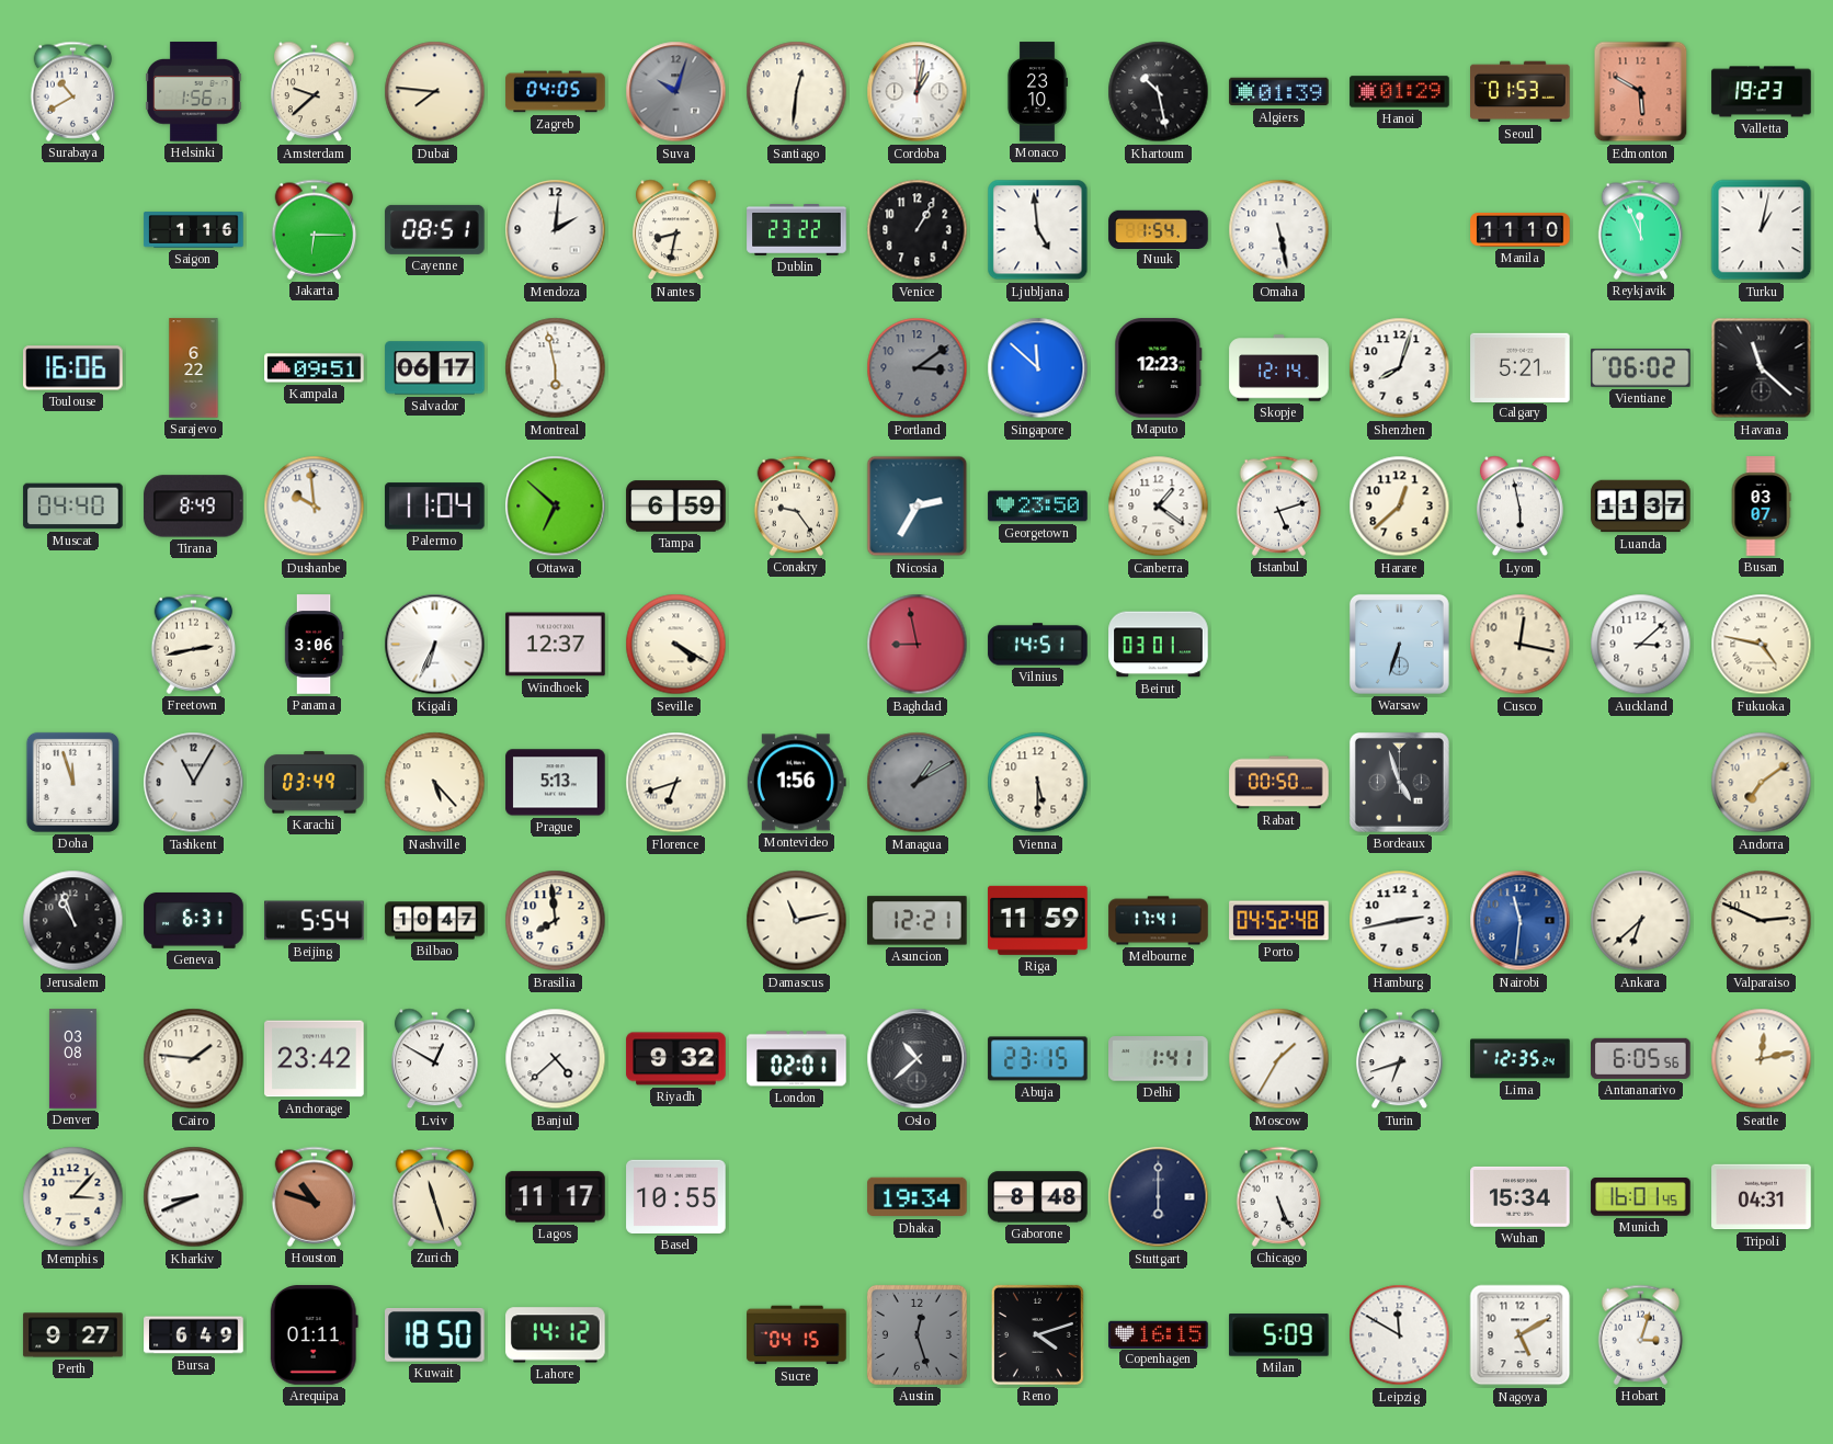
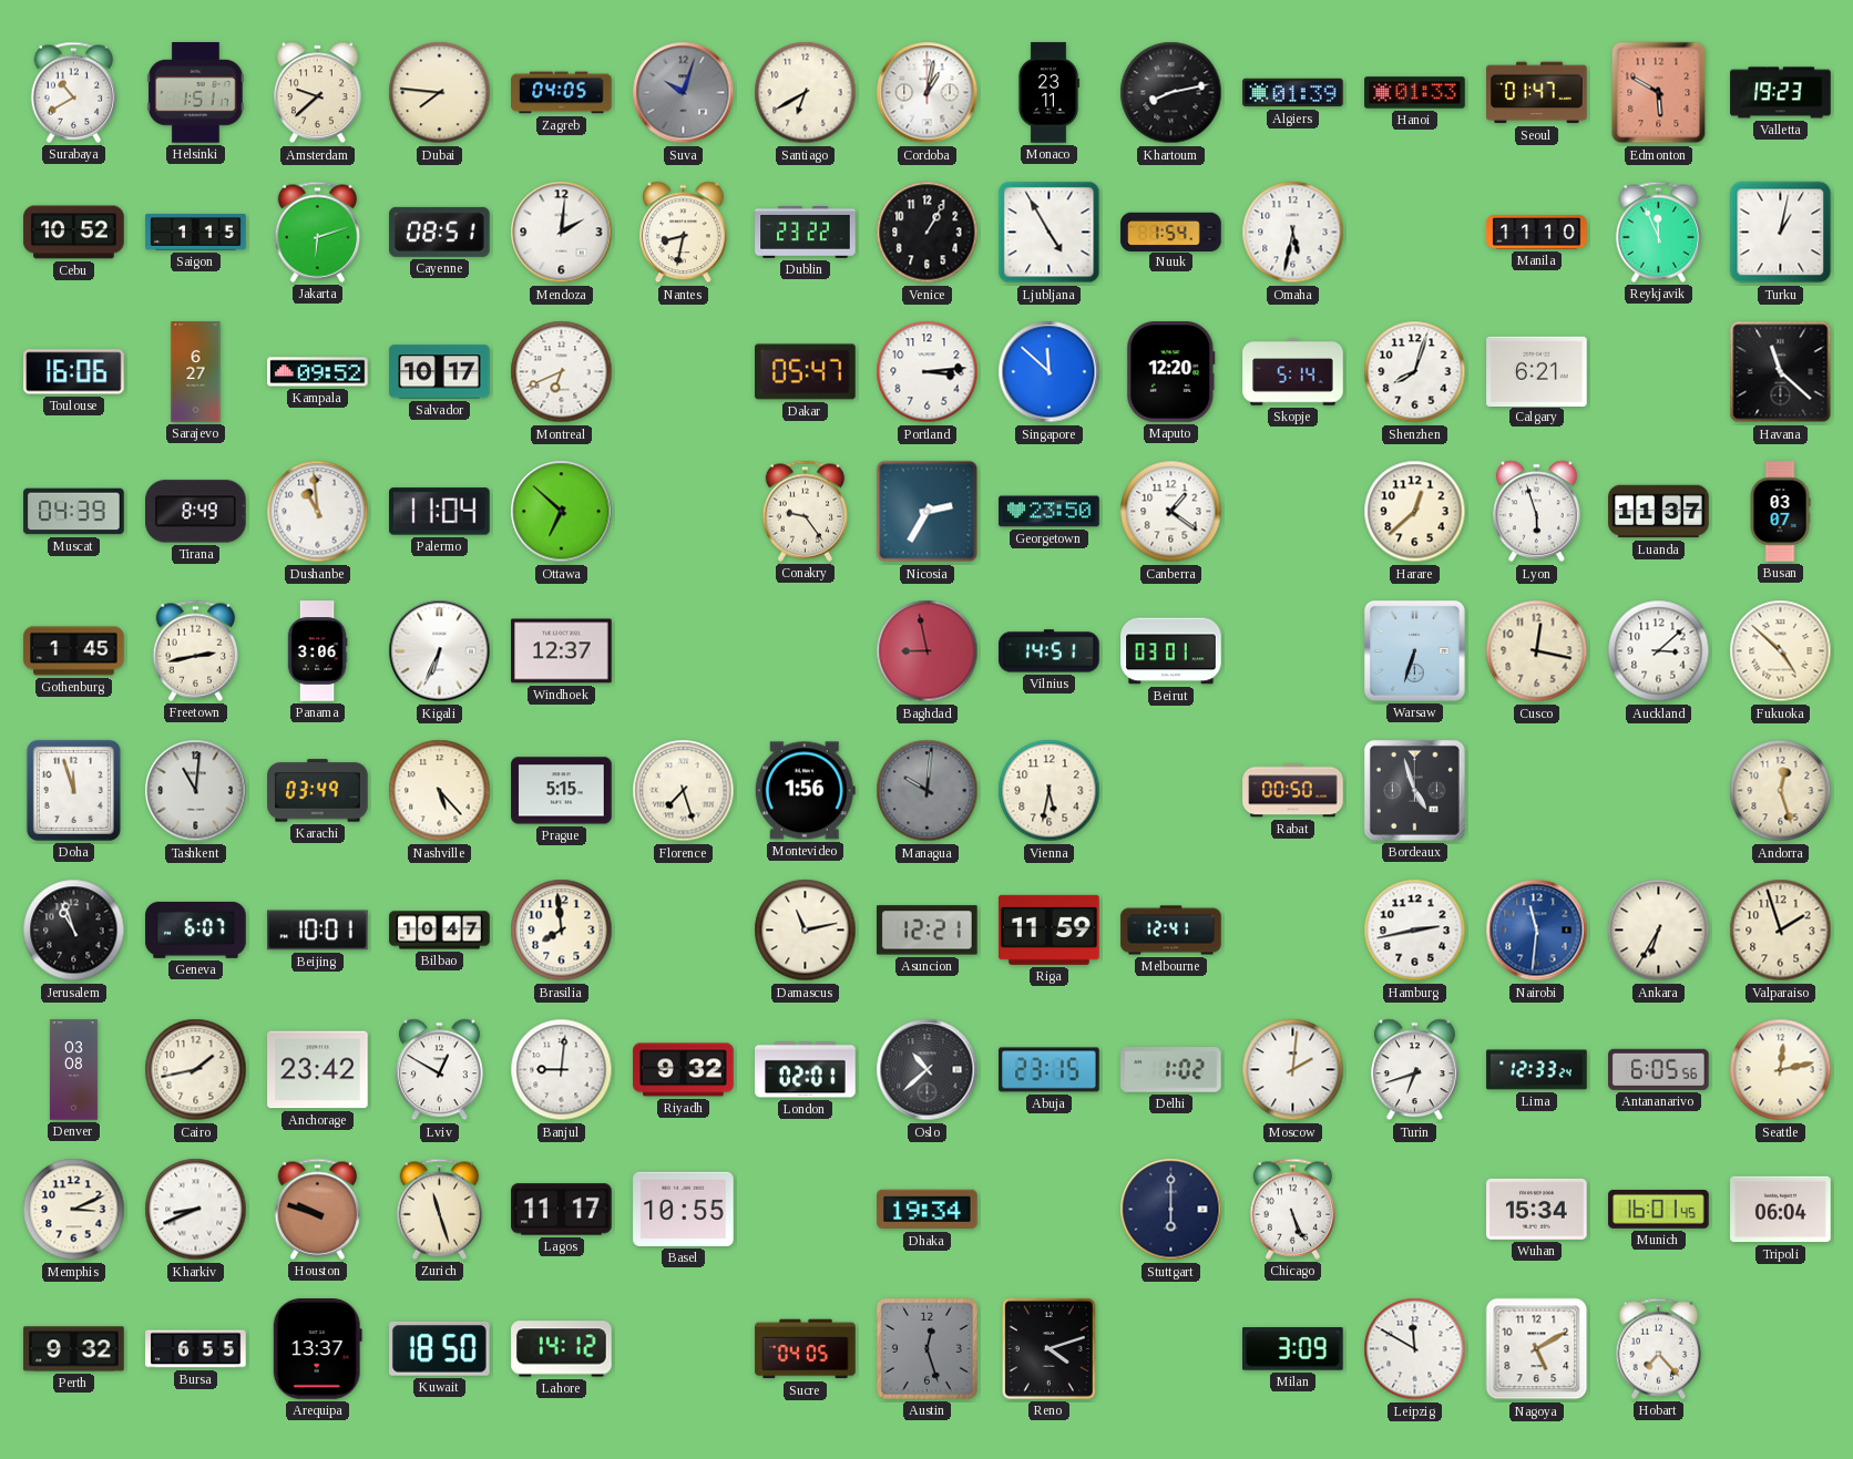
Helsinki: 1:56 -> 1:51
Santiago: 12:31 -> 6:40
Monaco: 23:10 -> 23:11
Khartoum: 10:28 -> 8:13
Hanoi: 01:29 -> 01:33
Seoul: 01:53 -> 01:47
Cebu: none -> 10:52
Saigon: 1:16 -> 1:15
Jakarta: 6:15 -> 6:12
Ljubljana: 4:59 -> 4:55
Omaha: 5:28 -> 5:32
Sarajevo: 6:22 -> 6:27
Kampala: 09:51 -> 09:52
Salvador: 06:17 -> 10:17
Montreal: 5:58 -> 6:41
Dakar: none -> 05:47
Portland: 3:09 -> 3:14
Portland dial: grey -> white
Maputo: 12:23 -> 12:20
Skopje: 12:14 -> 5:14
Calgary: 5:21 -> 6:21
Vientiane: 06:02 -> none
Muscat: 04:40 -> 04:39
Dushanbe: 9:59 -> 10:59
Tampa: 6:59 -> none
Istanbul: 5:12 -> none
Lyon: 5:58 -> 5:57
Gothenburg: none -> 1:45
Seville: 4:20 -> none
Fukuoka: 4:47 -> 4:52
Tashkent: 11:05 -> 11:01
Prague: 5:13 -> 5:15
Florence: 6:42 -> 7:27
Managua: 1:10 -> 10:01
Vienna: 5:30 -> 5:32
Andorra: 7:09 -> 12:27
Geneva: 6:31 -> 6:07
Beijing: 5:54 -> 10:01
Melbourne: 17:41 -> 12:41
Porto: 04:52 -> none
Ankara: 6:38 -> 6:35
Valparaiso: 2:49 -> 1:57
Cairo: 1:46 -> 1:43
Banjul: 4:38 -> 9:01
Delhi: 1:41 -> 1:02
Moscow: 1:35 -> 2:01
Lima: 12:35 -> 12:33
Memphis: 3:07 -> 3:11
Houston: 10:48 -> 9:48
Gaborone: 8:48 -> none
Tripoli: 04:31 -> 06:04
Perth: 9:27 -> 9:32
Bursa: 6:49 -> 6:55
Arequipa: 01:11 -> 13:37
Sucre: 04:15 -> 04:05
Copenhagen: 16:15 -> none
Milan: 5:09 -> 3:09
Hobart: 3:03 -> 7:23
